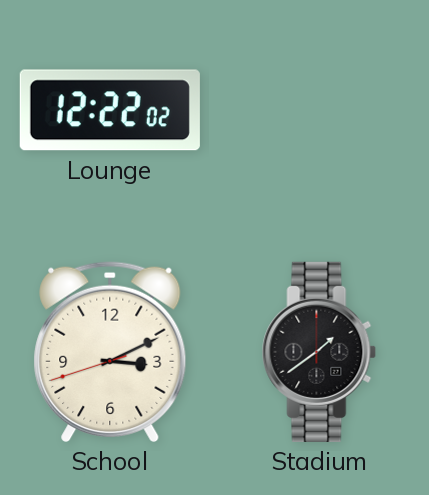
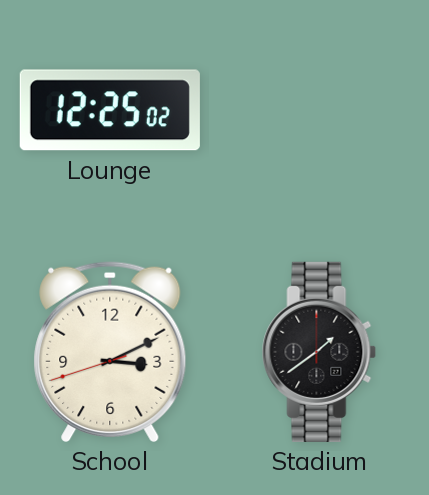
Lounge: 12:22 -> 12:25
